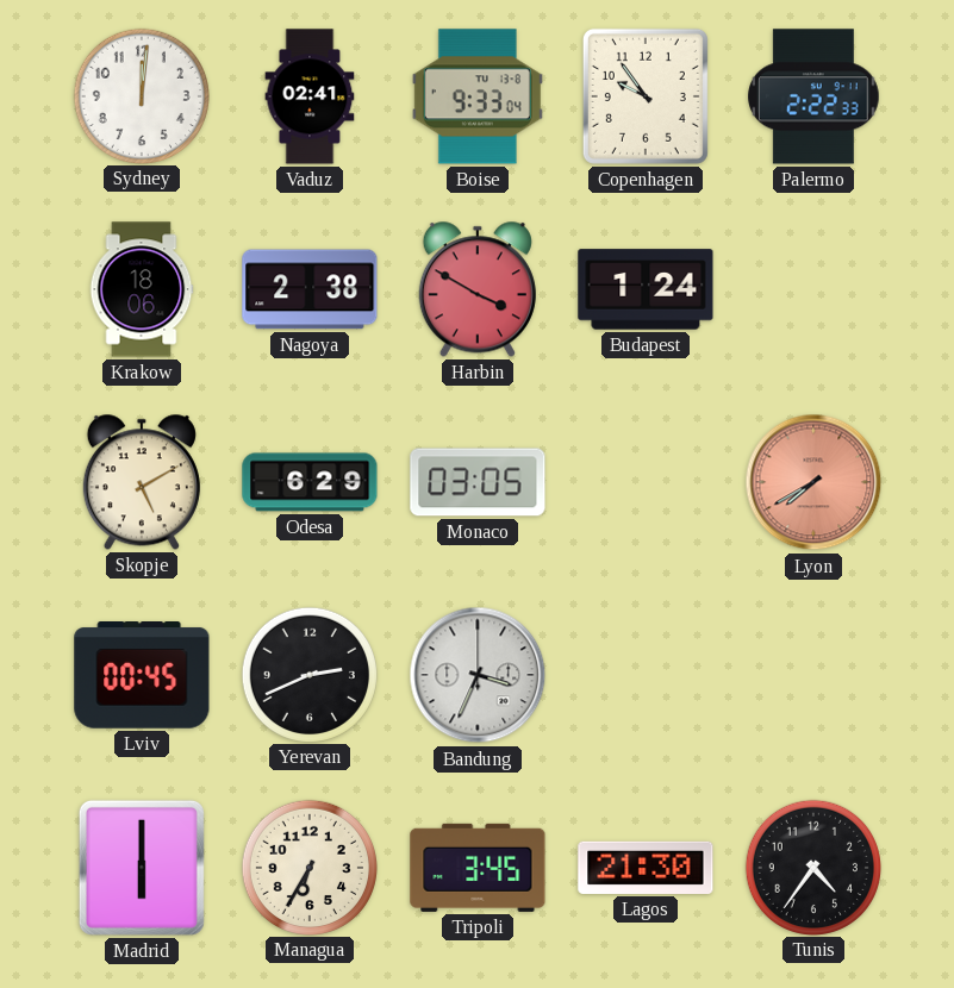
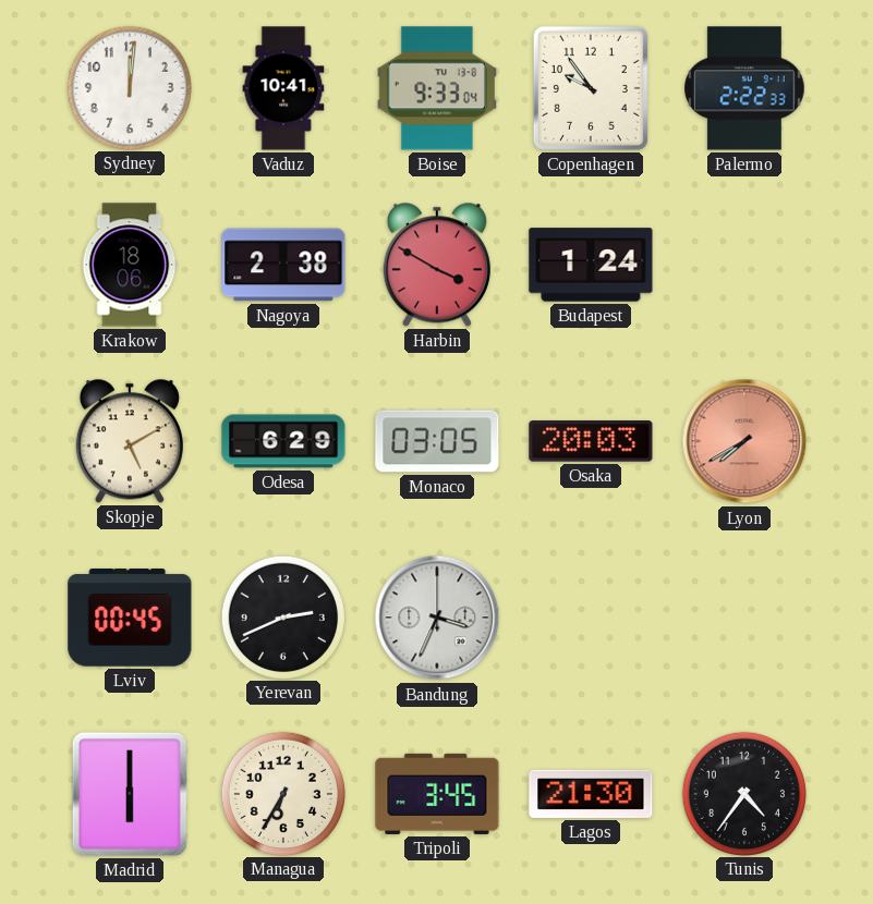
Vaduz: 02:41 -> 10:41
Osaka: none -> 20:03
